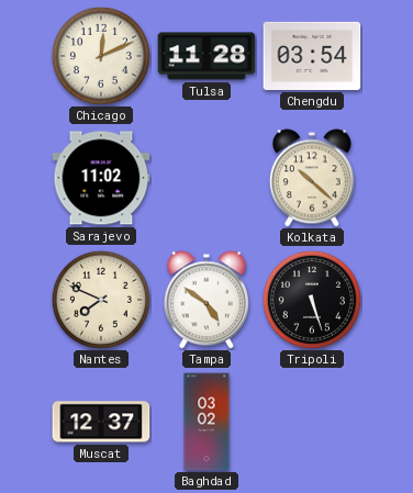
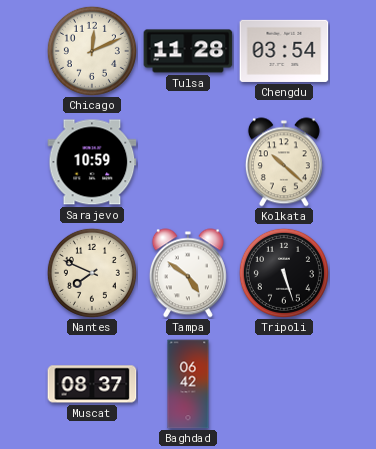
Sarajevo: 11:02 -> 10:59
Muscat: 12:37 -> 08:37
Baghdad: 03:02 -> 06:42
